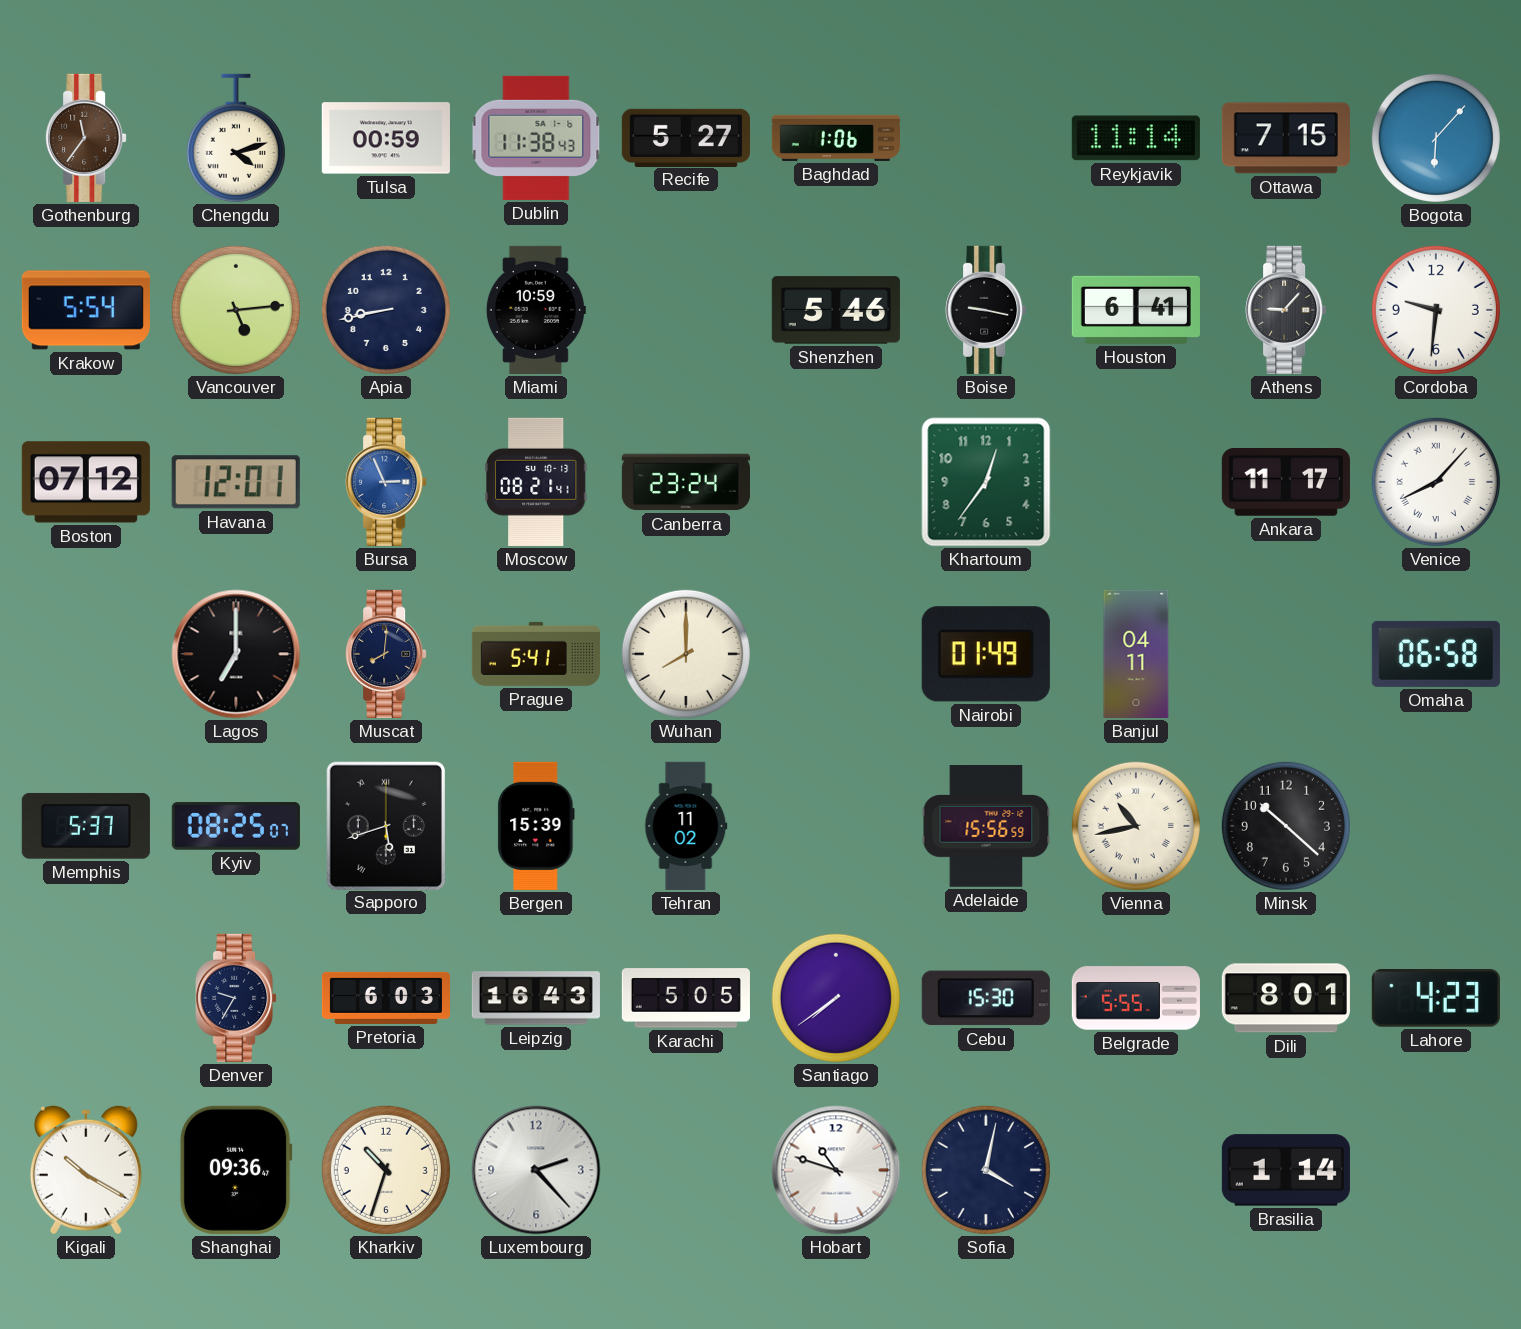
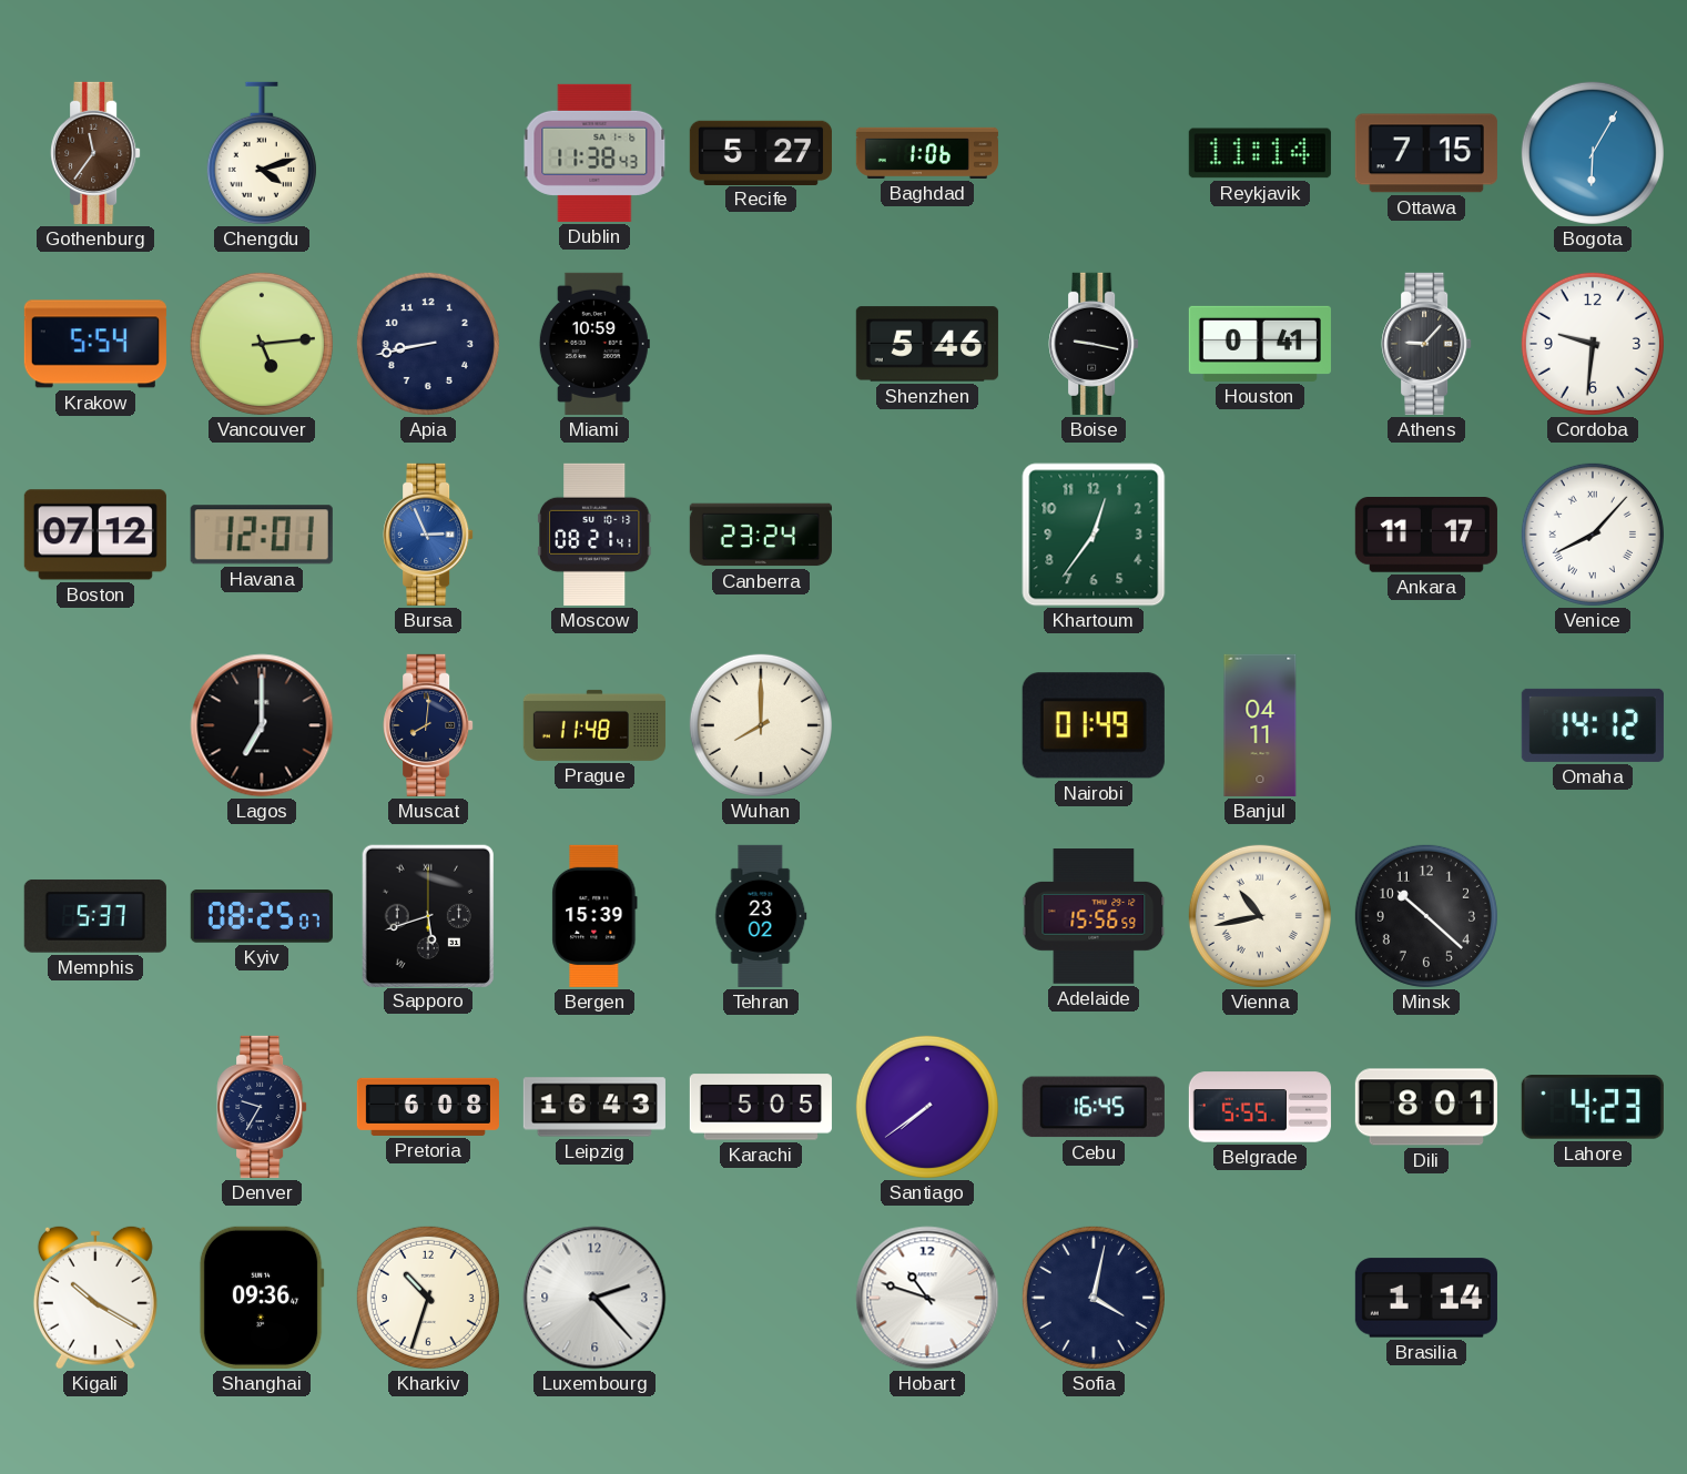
Tulsa: 00:59 -> none
Bogota: 6:07 -> 6:05
Houston: 6:41 -> 0:41
Prague: 5:41 -> 11:48
Omaha: 06:58 -> 14:12
Tehran: 11:02 -> 23:02
Pretoria: 6:03 -> 6:08
Cebu: 15:30 -> 16:45
